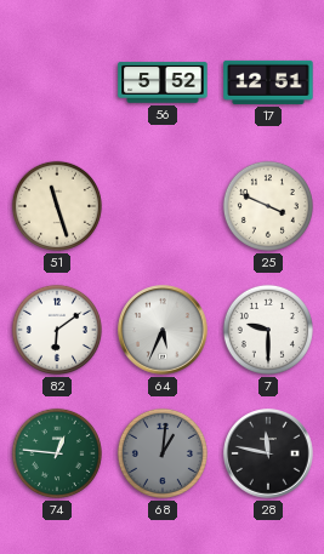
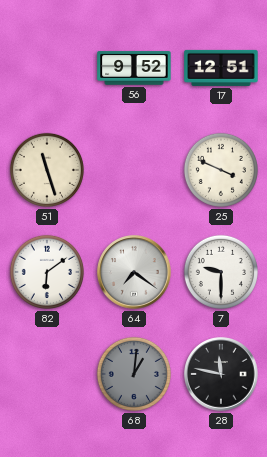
56: 5:52 -> 9:52
64: 5:34 -> 7:21
74: 12:46 -> none
